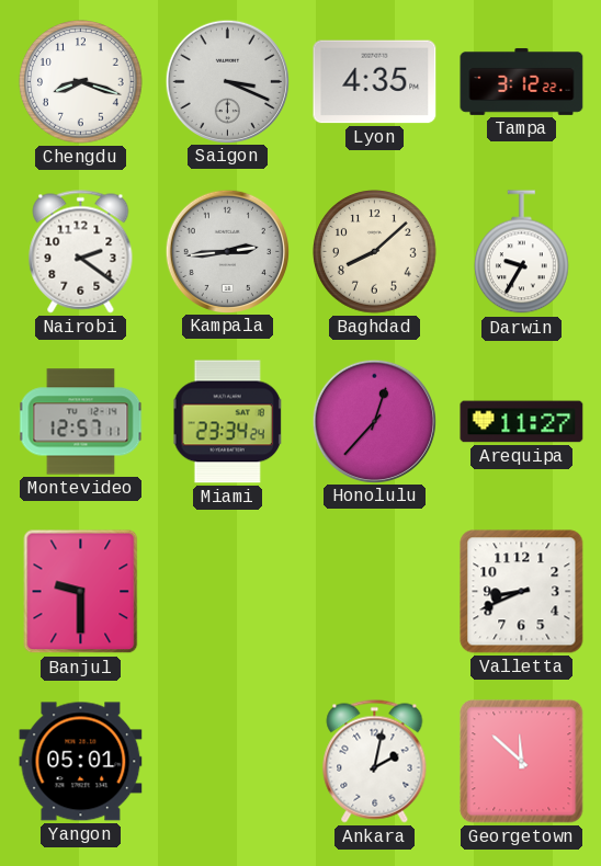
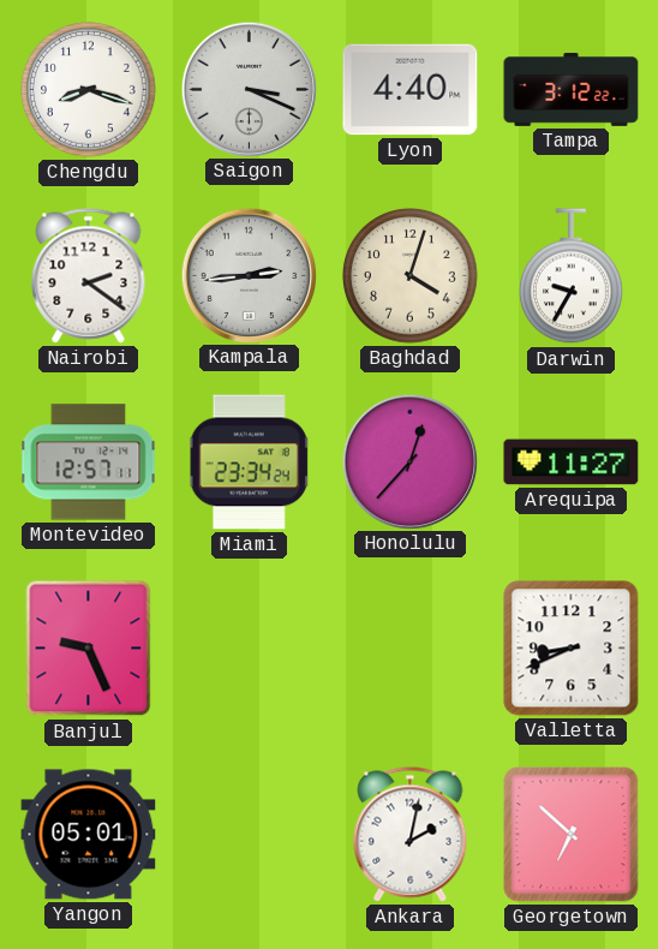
Lyon: 4:35 -> 4:40
Baghdad: 8:08 -> 4:03
Banjul: 9:30 -> 9:26
Georgetown: 11:52 -> 6:52
